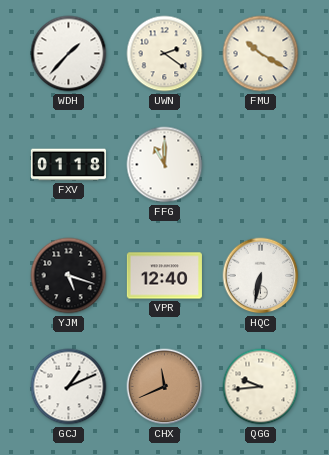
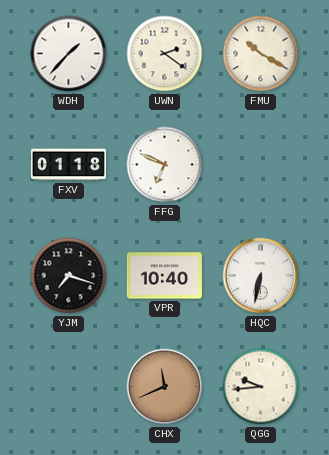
FFG: 11:00 -> 6:49
YJM: 5:18 -> 7:18
VPR: 12:40 -> 10:40
GCJ: 1:11 -> none
